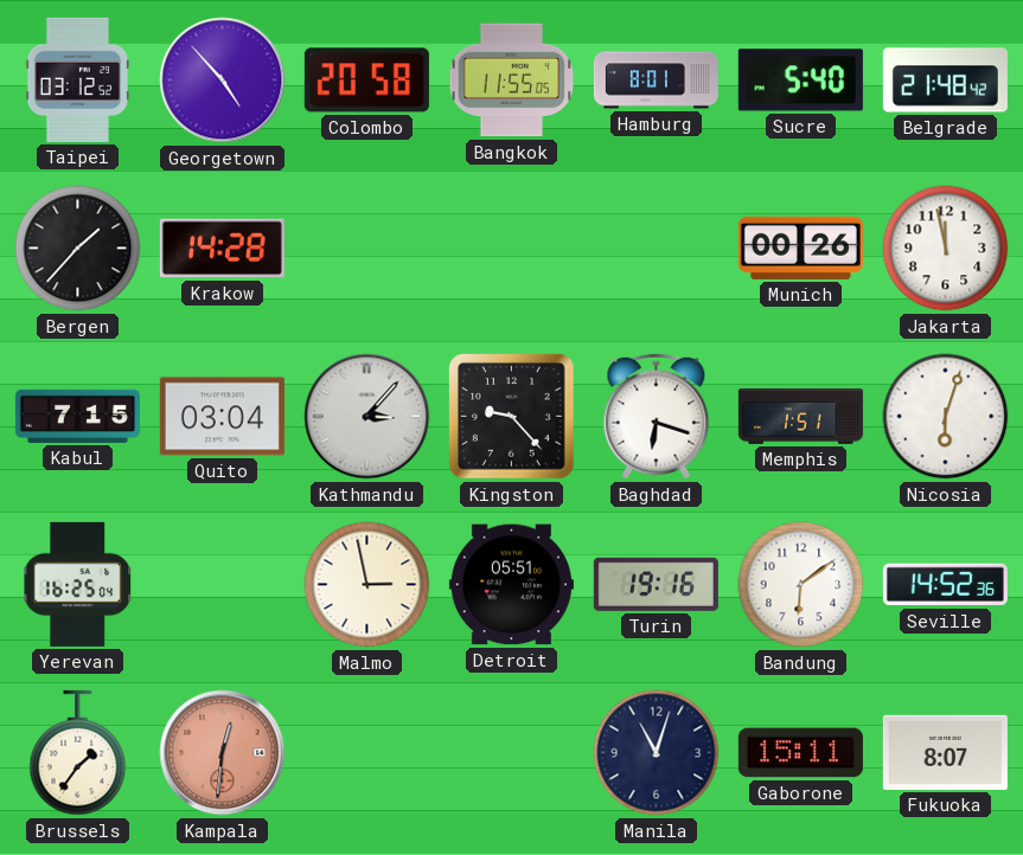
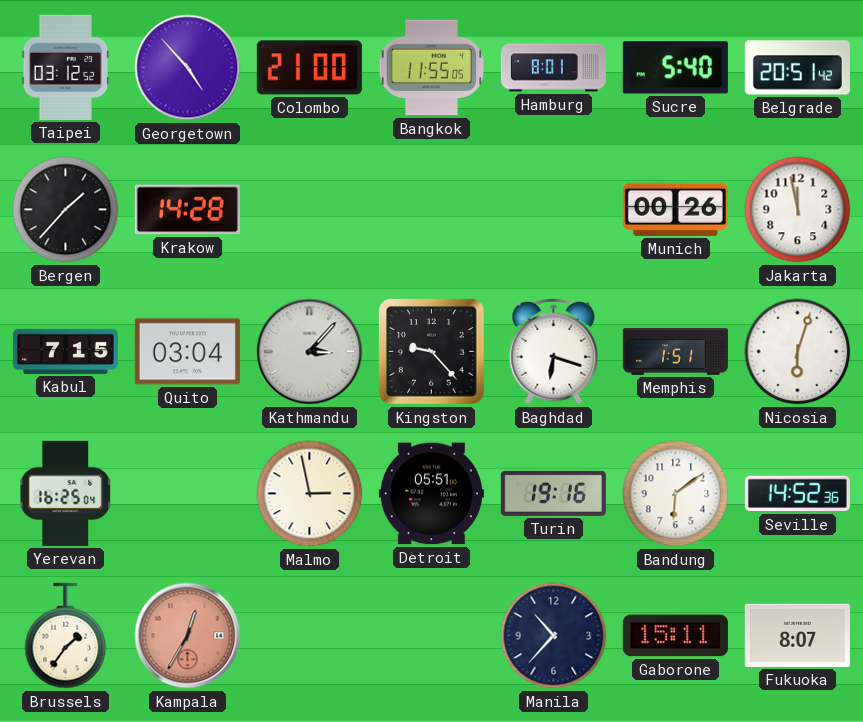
Colombo: 20:58 -> 21:00
Belgrade: 21:48 -> 20:51
Kampala: 12:31 -> 12:35
Manila: 11:03 -> 10:37
